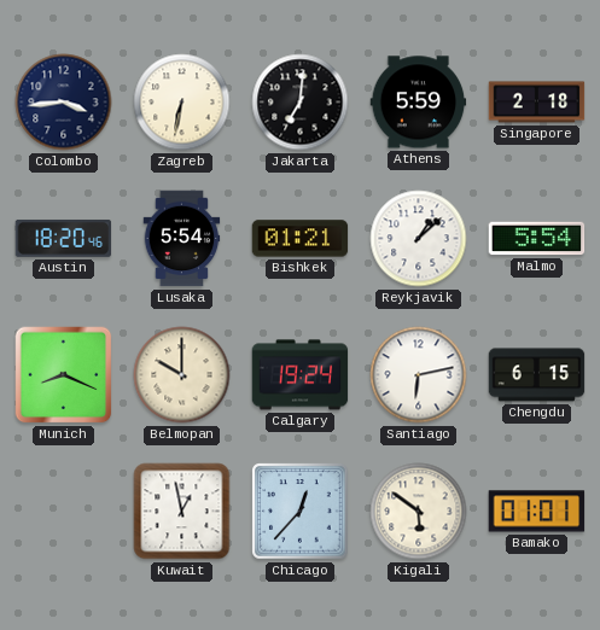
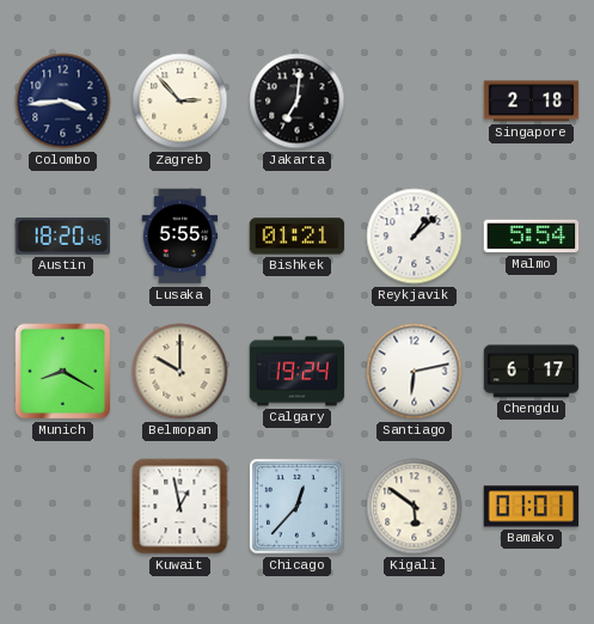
Zagreb: 6:32 -> 2:53
Athens: 5:59 -> none
Lusaka: 5:54 -> 5:55
Munich: 8:19 -> 8:20
Chengdu: 6:15 -> 6:17
